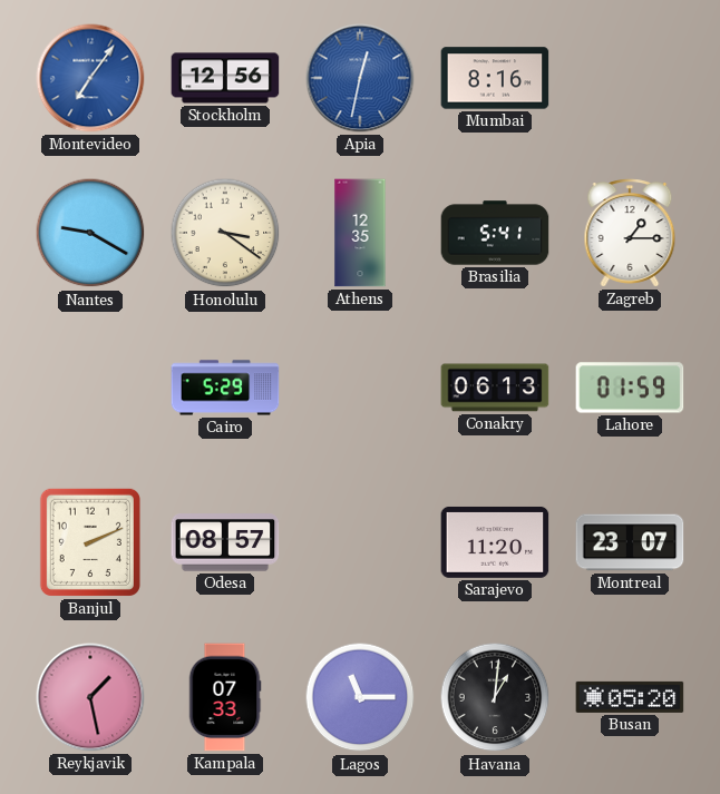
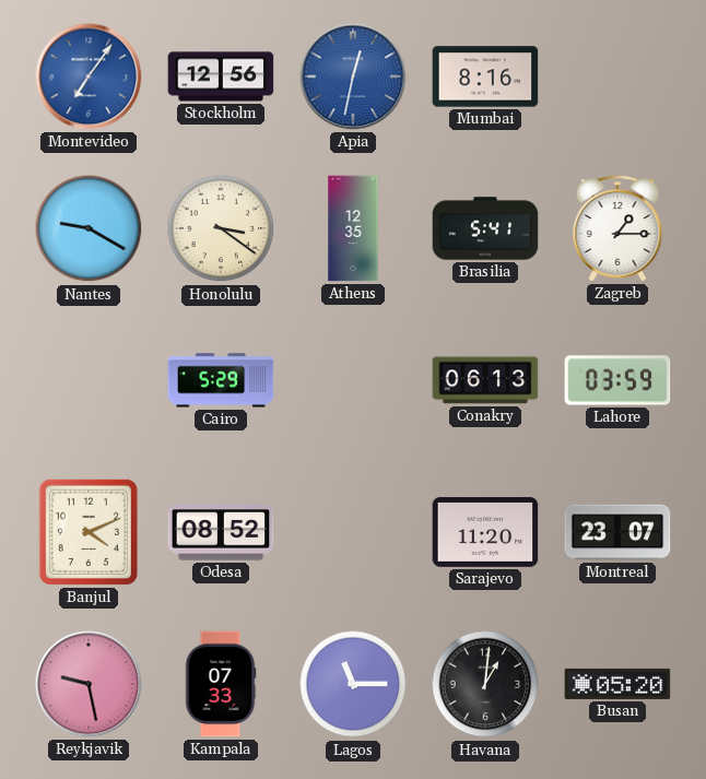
Lahore: 01:59 -> 03:59
Banjul: 2:11 -> 4:11
Odesa: 08:57 -> 08:52
Reykjavik: 1:28 -> 9:28
